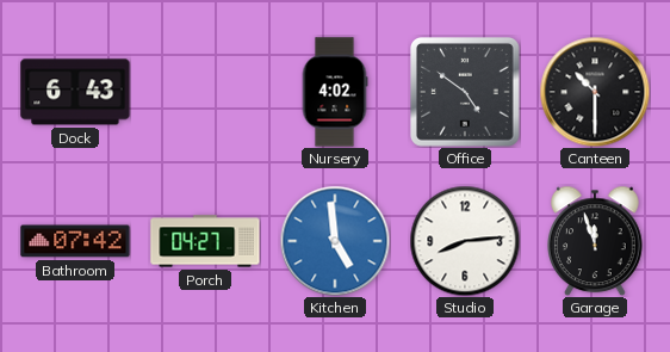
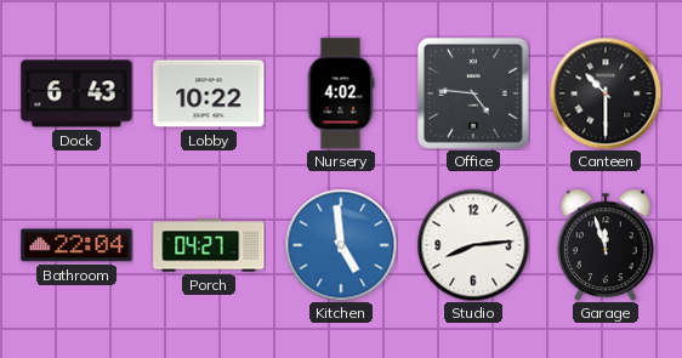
Lobby: none -> 10:22
Office: 4:51 -> 4:46
Bathroom: 07:42 -> 22:04
